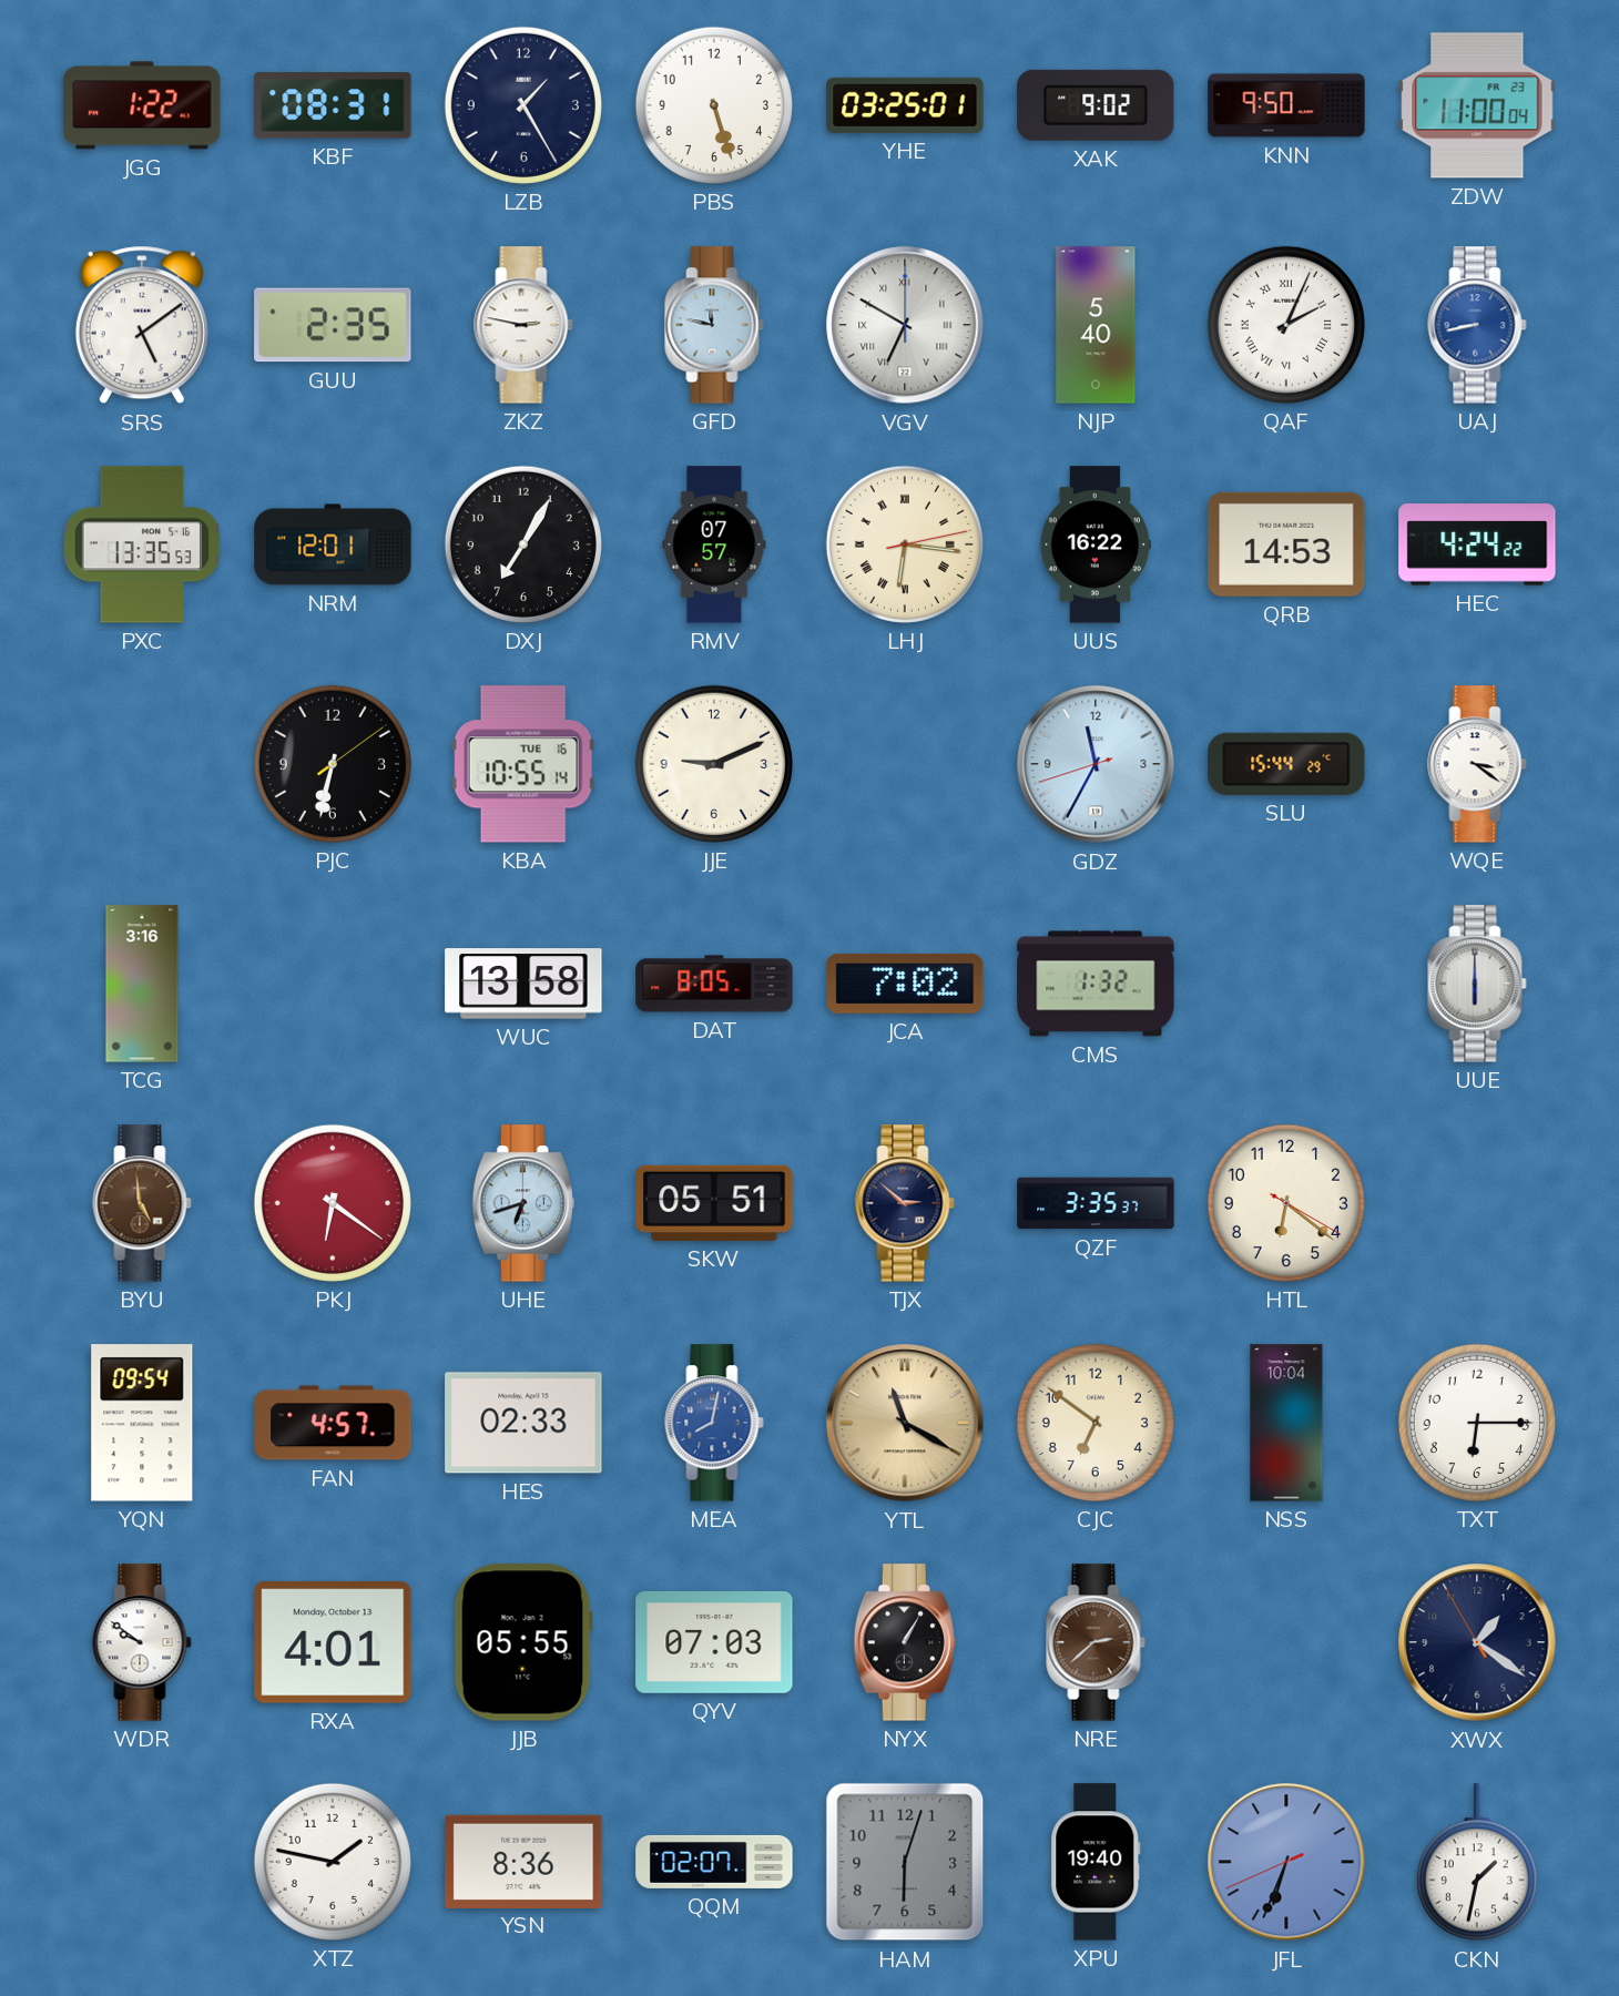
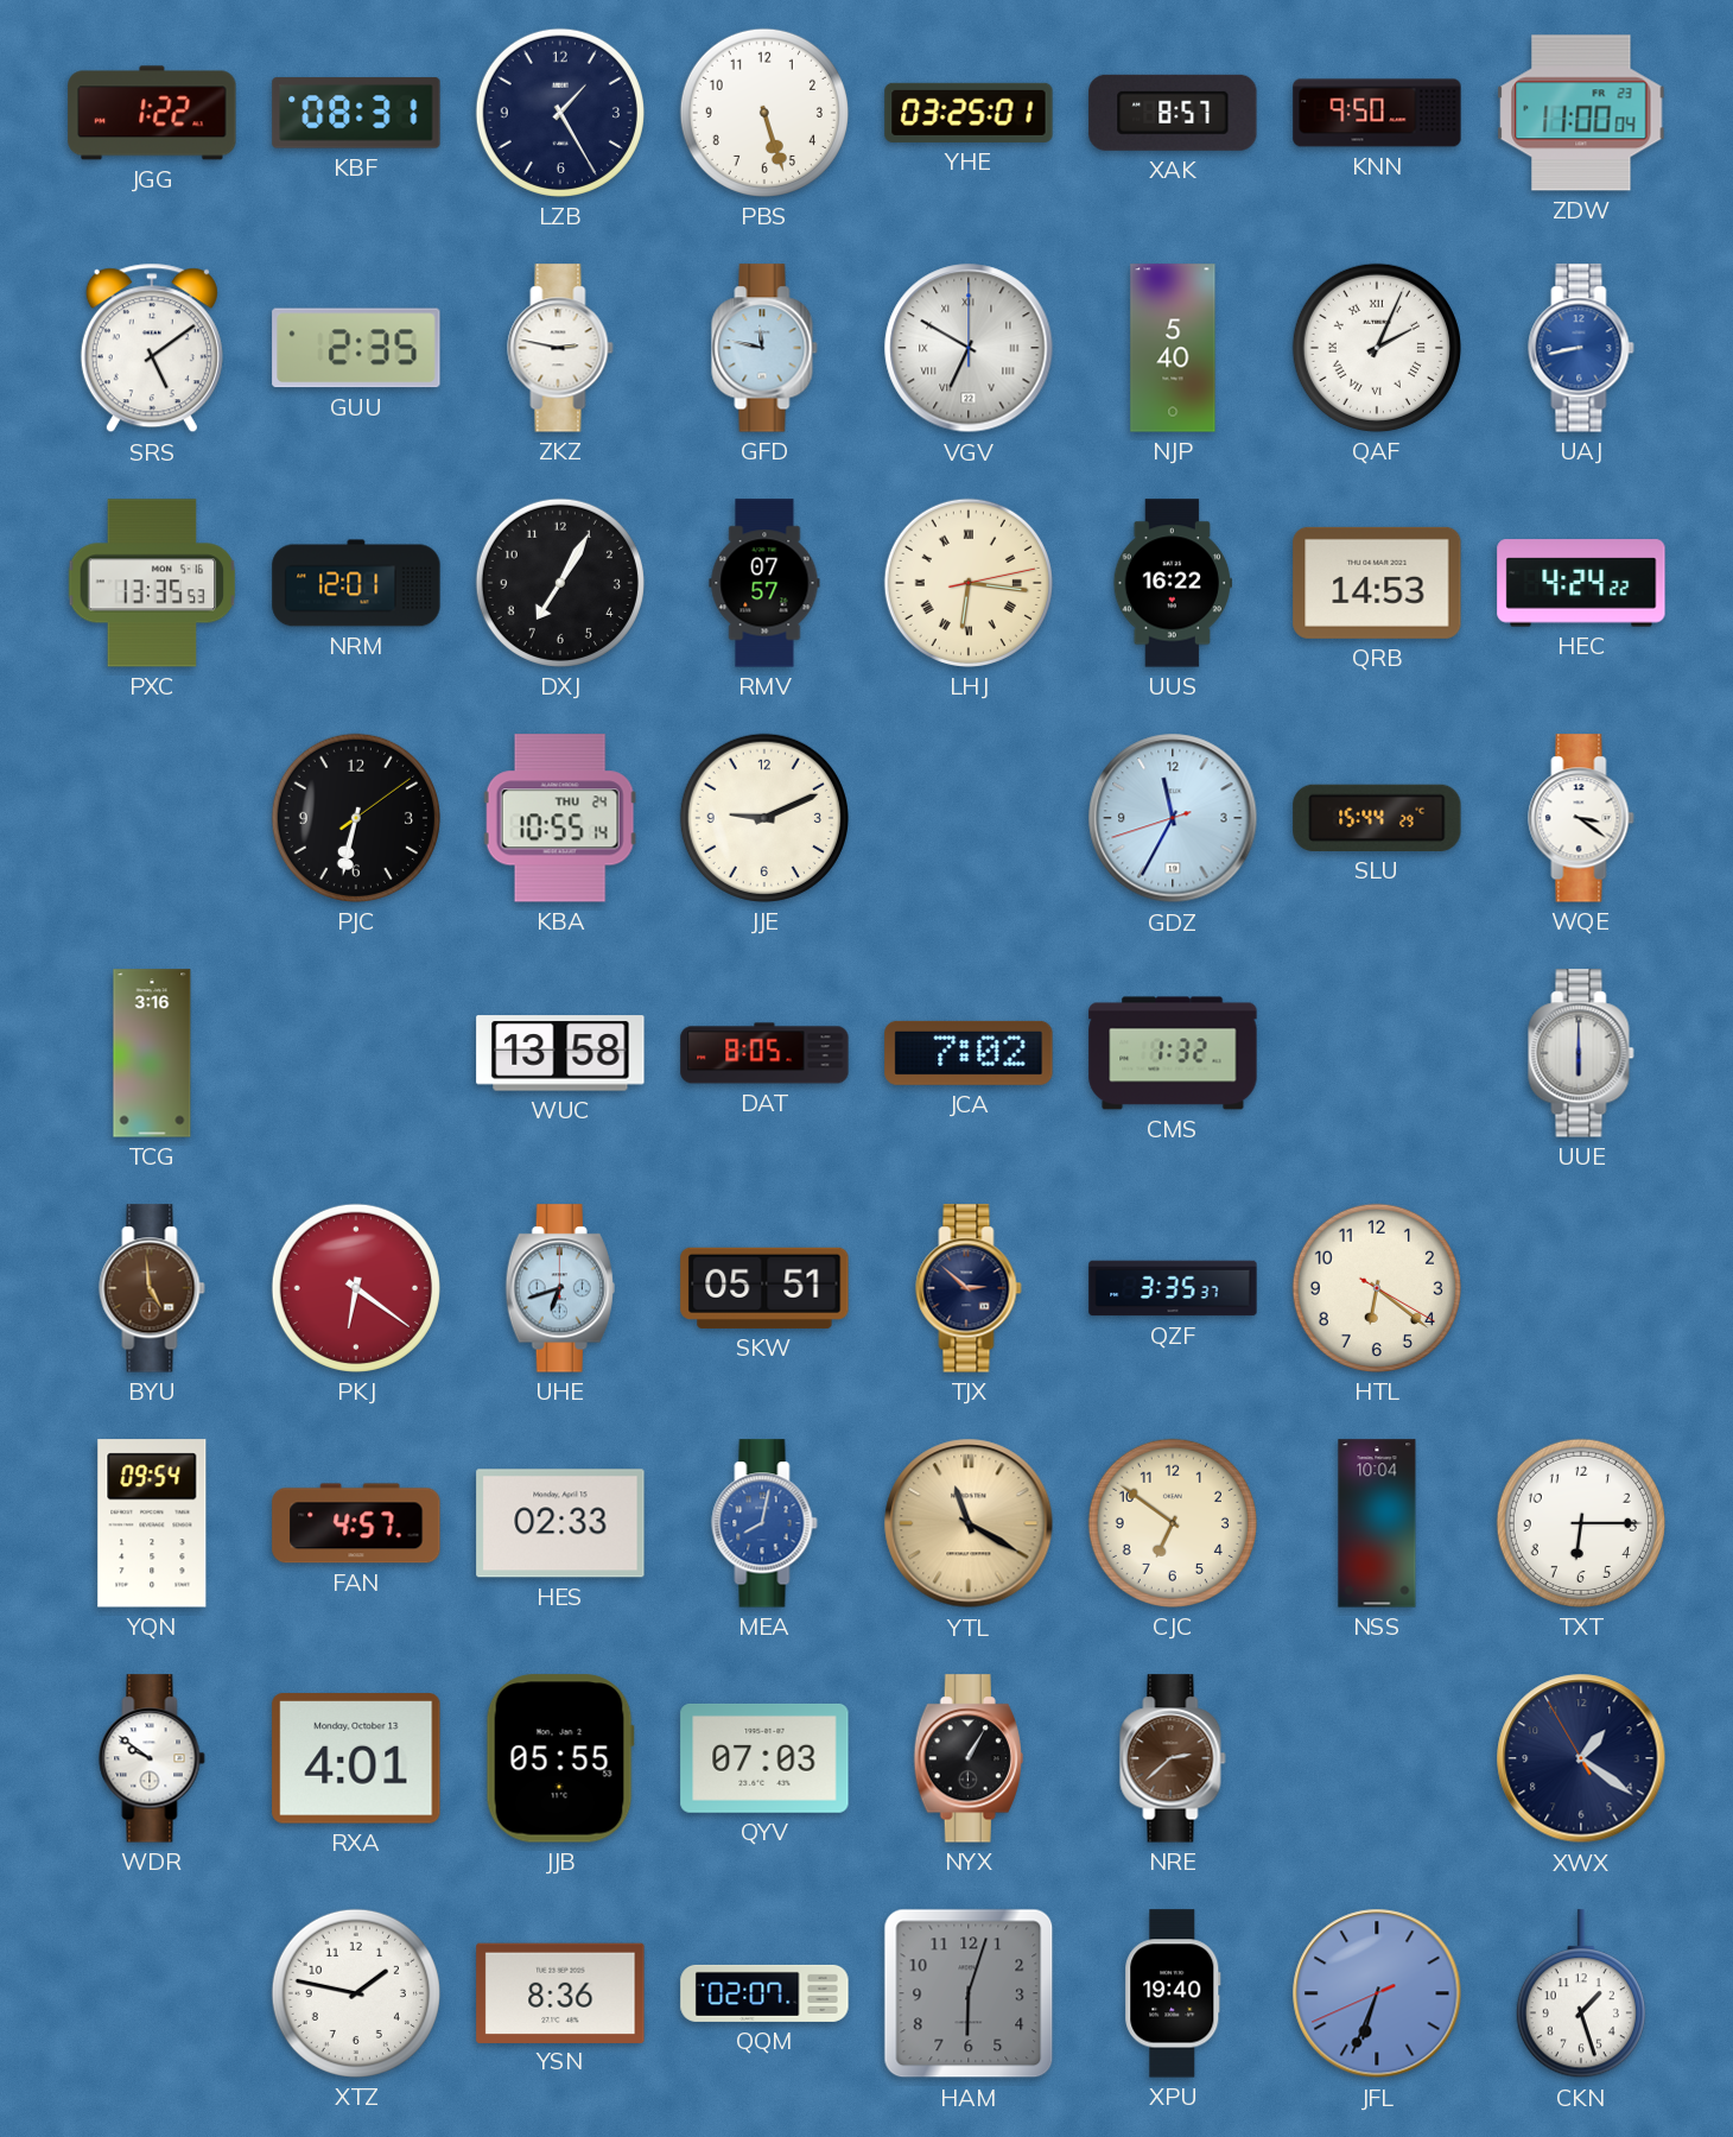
XAK: 9:02 -> 8:57
KBA date: TUE 16 -> THU 24
CKN: 1:32 -> 1:27
